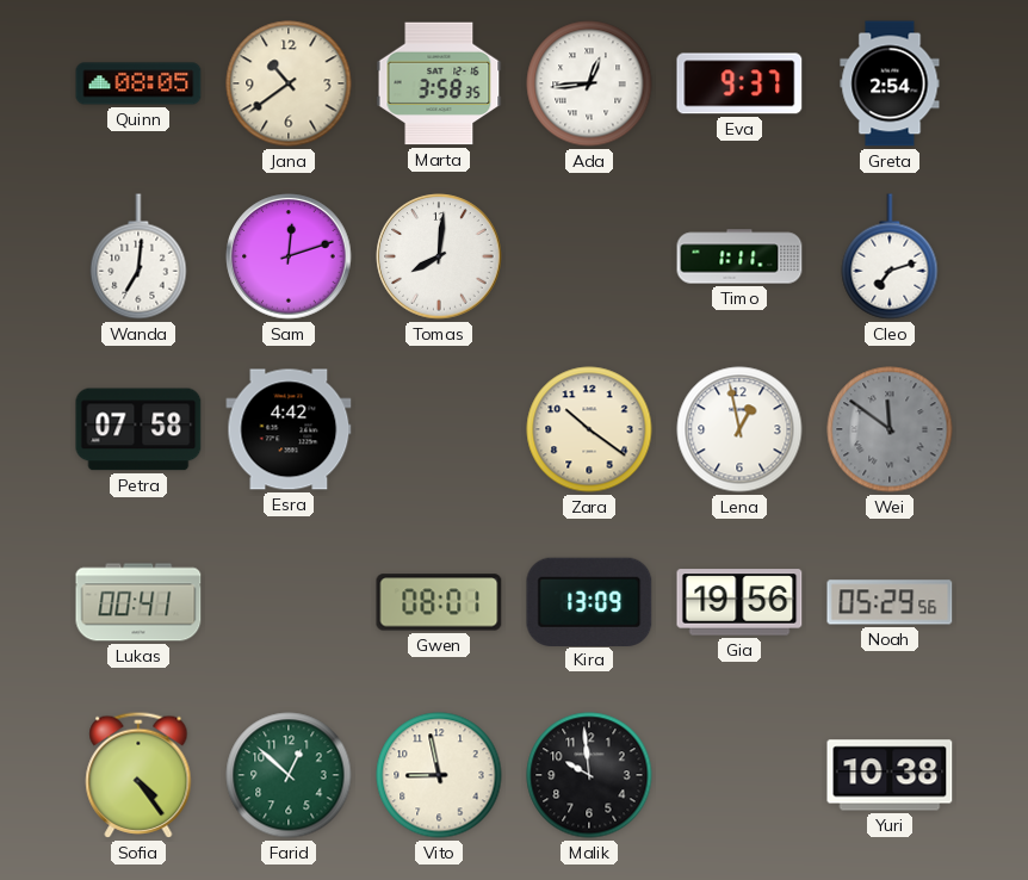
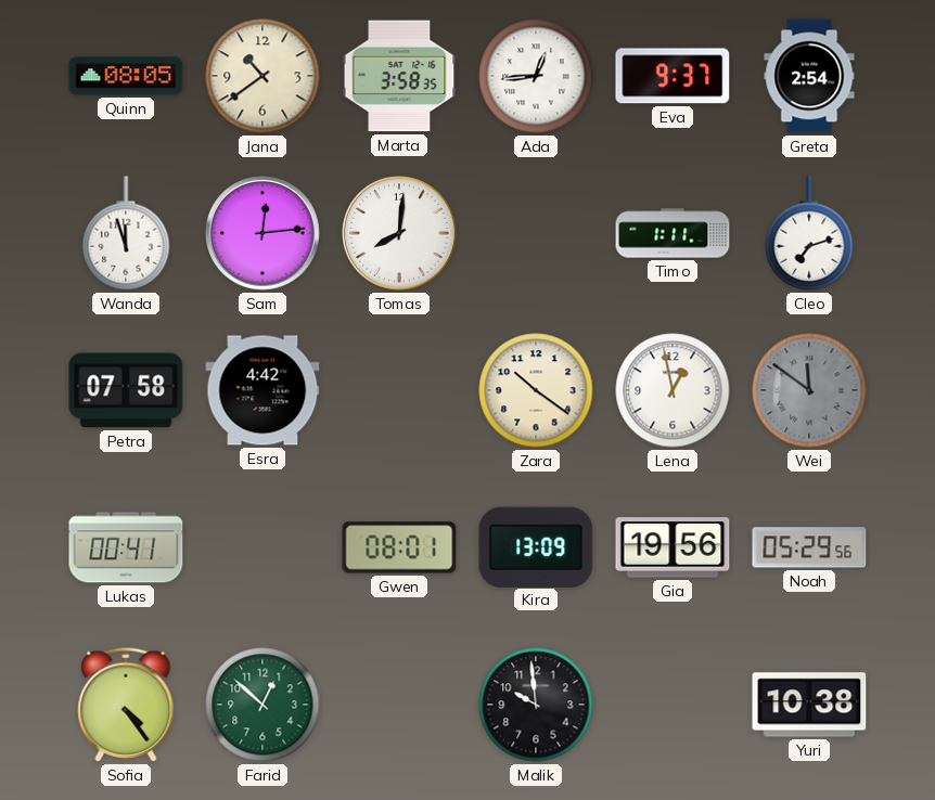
Wanda: 7:01 -> 11:57
Sam: 12:12 -> 12:14
Vito: 8:58 -> none
